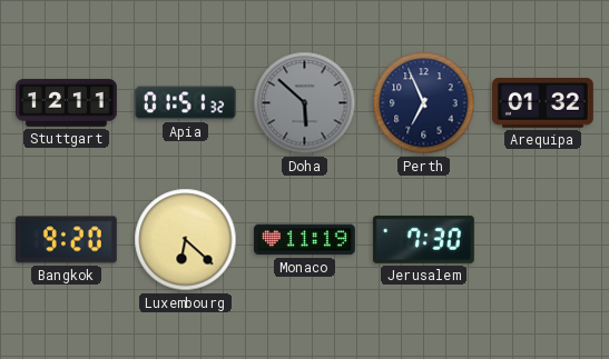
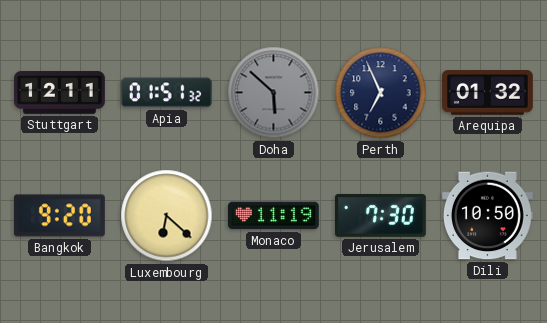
Dili: none -> 10:50
